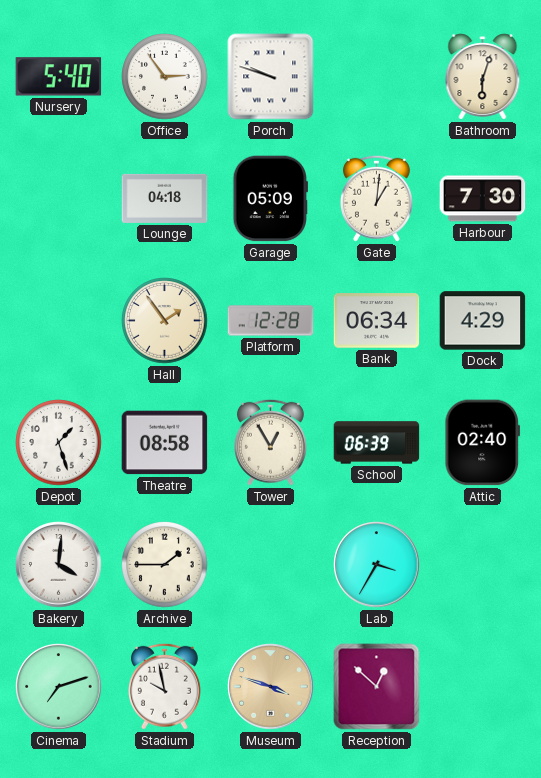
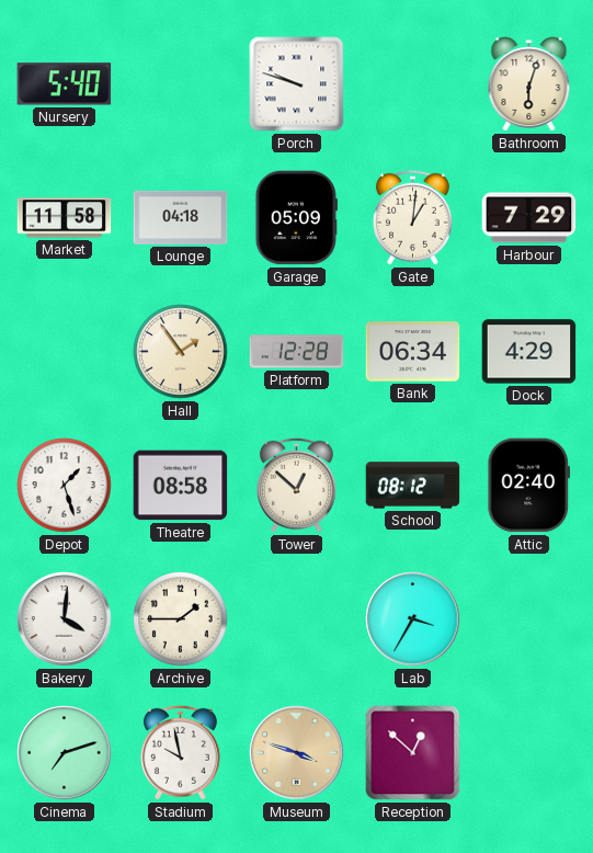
Office: 2:54 -> none
Market: none -> 11:58
Harbour: 7:30 -> 7:29
Tower: 12:55 -> 12:52
School: 06:39 -> 08:12
